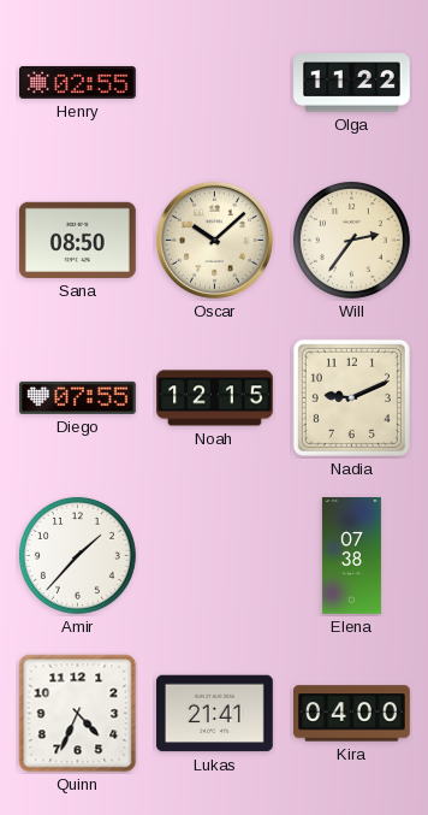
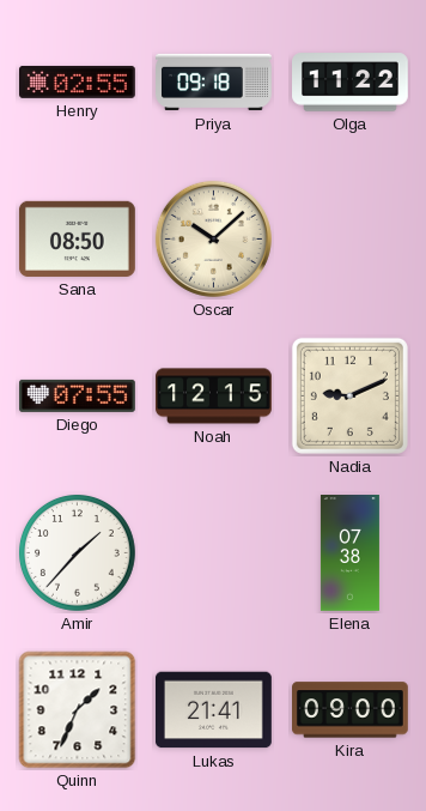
Priya: none -> 09:18
Will: 2:36 -> none
Quinn: 4:34 -> 1:34
Kira: 04:00 -> 09:00
